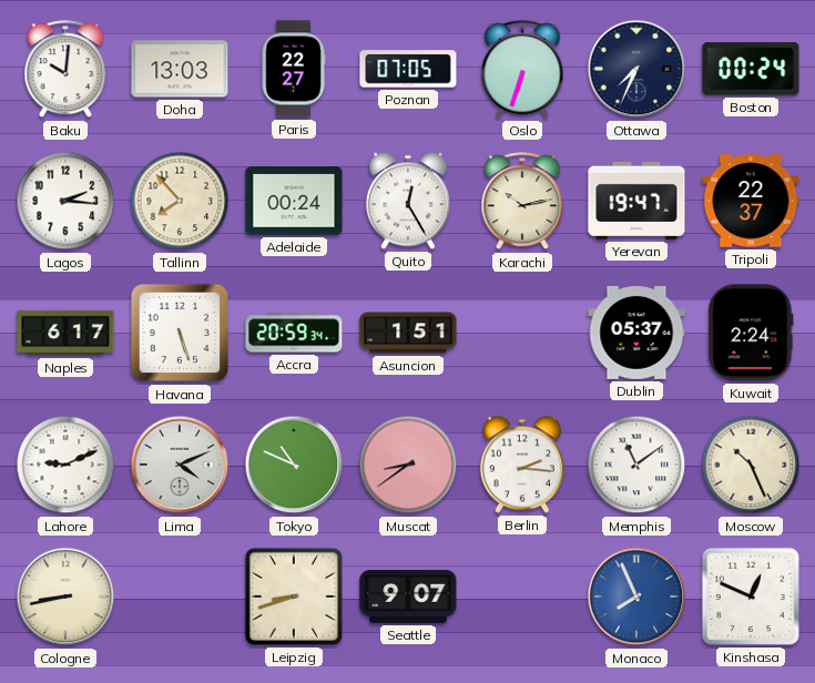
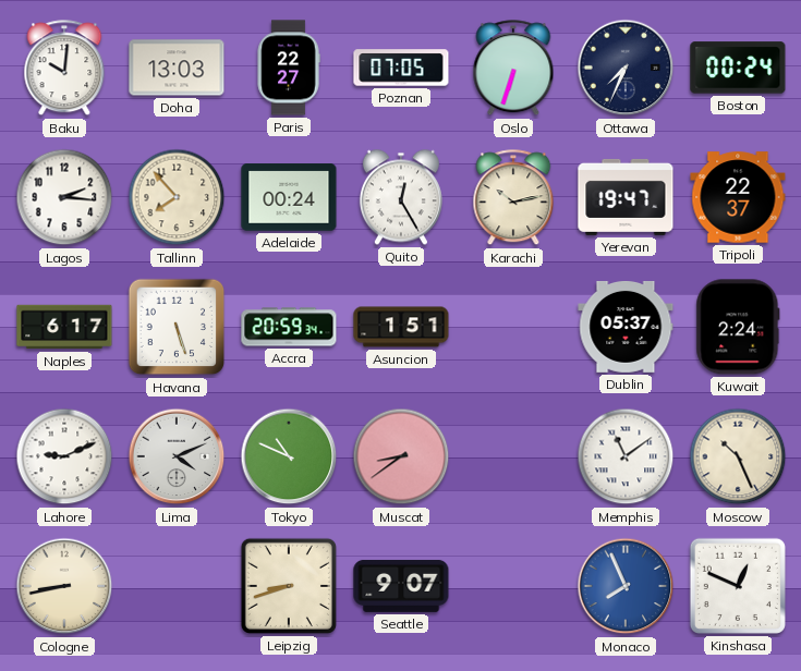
Berlin: 2:16 -> none
